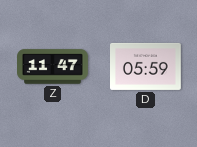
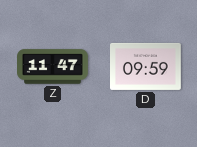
D: 05:59 -> 09:59
